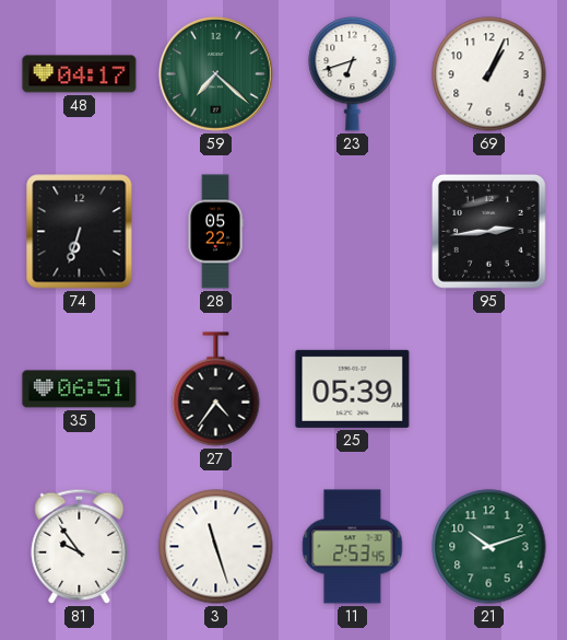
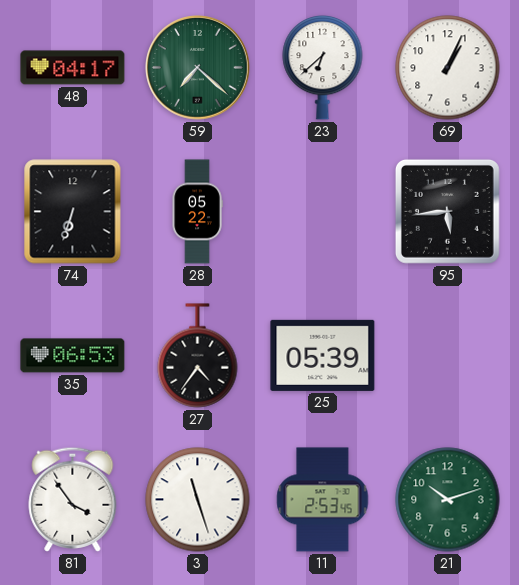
23: 6:42 -> 6:38
95: 2:44 -> 5:44
35: 06:51 -> 06:53
81: 9:54 -> 3:54
